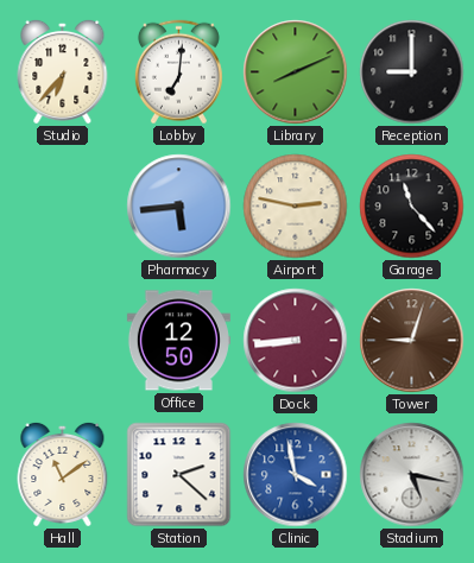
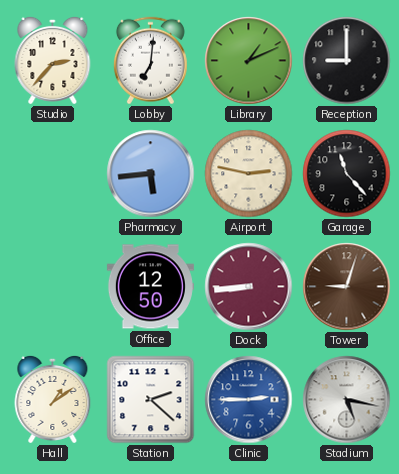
Studio: 6:37 -> 2:37
Library: 8:11 -> 1:11
Hall: 11:09 -> 1:09
Clinic: 3:58 -> 2:45
